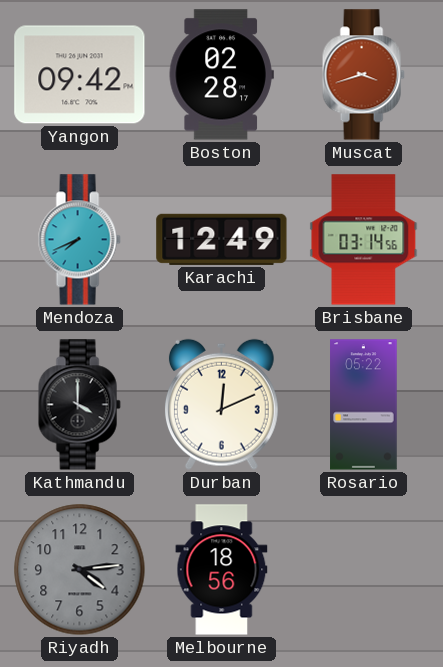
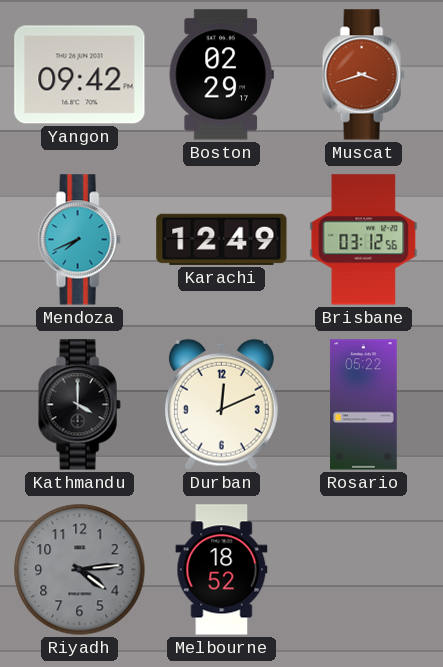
Boston: 02:28 -> 02:29
Brisbane: 03:14 -> 03:12
Melbourne: 18:56 -> 18:52
